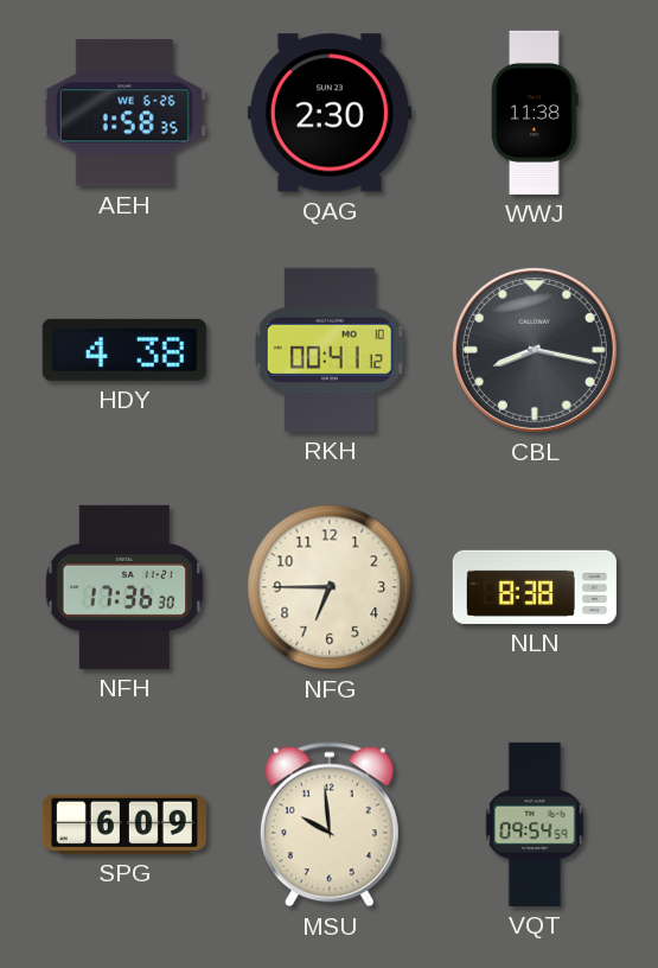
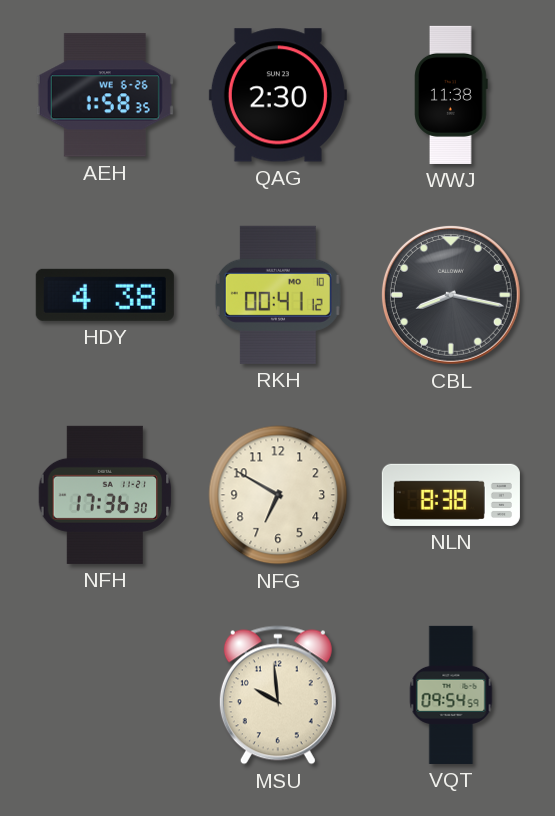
NFG: 6:45 -> 6:50
SPG: 6:09 -> none
